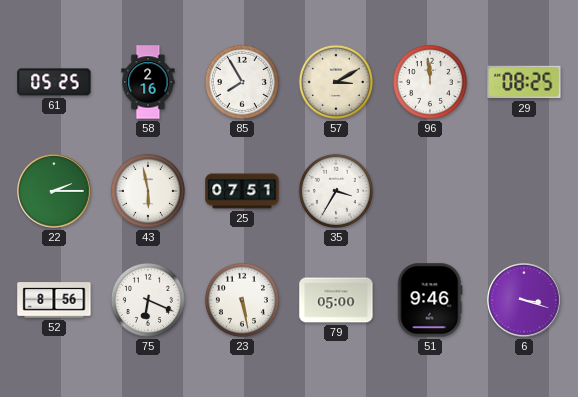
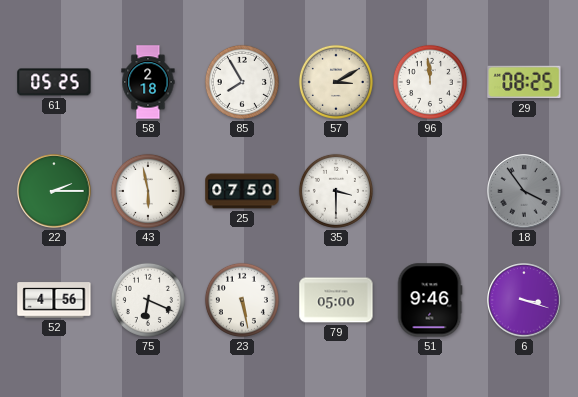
58: 2:16 -> 2:18
25: 07:51 -> 07:50
35: 3:35 -> 3:30
18: none -> 3:54
52: 8:56 -> 4:56
